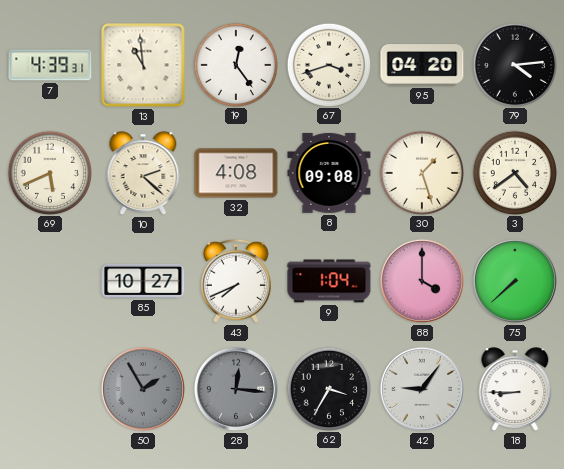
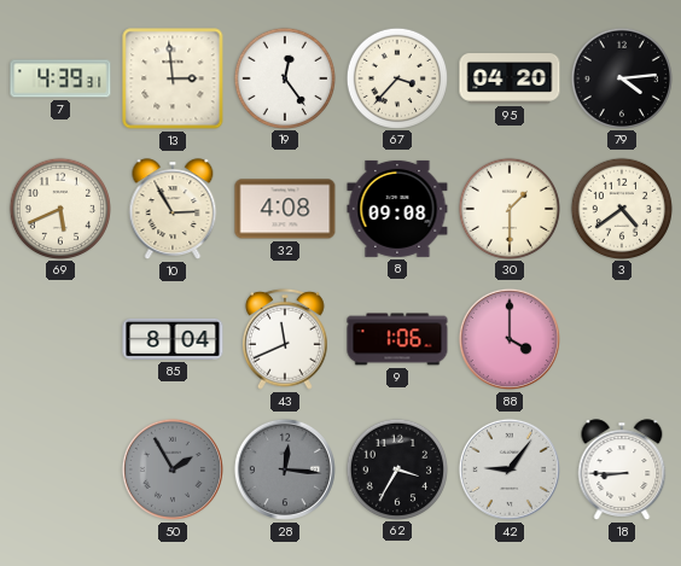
13: 10:59 -> 2:59
67: 3:42 -> 3:37
10: 2:22 -> 2:55
30: 1:27 -> 1:30
85: 10:27 -> 8:04
43: 7:41 -> 11:41
9: 1:04 -> 1:06
75: 7:38 -> none
